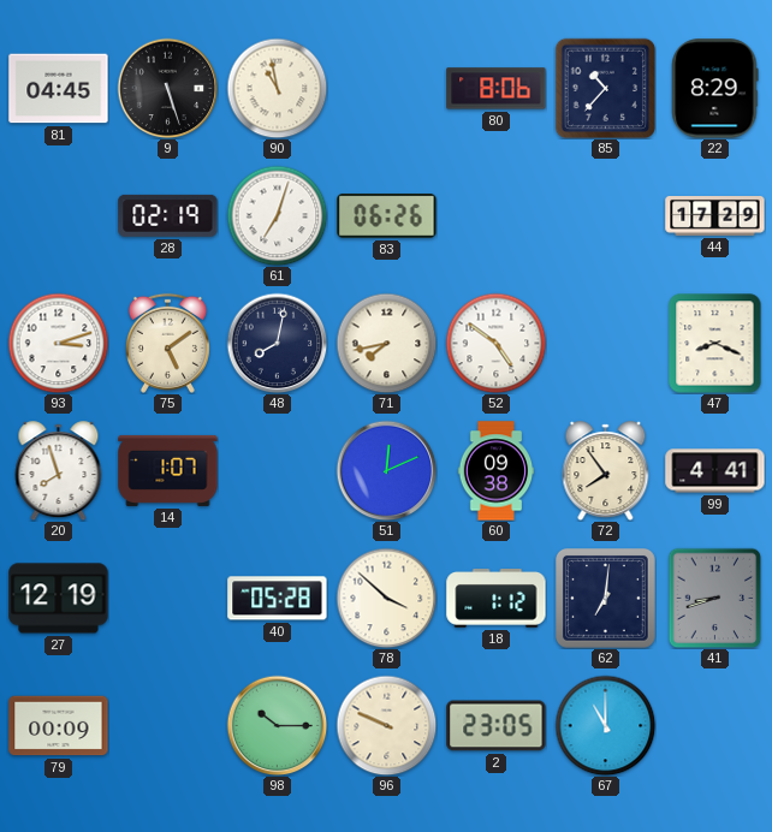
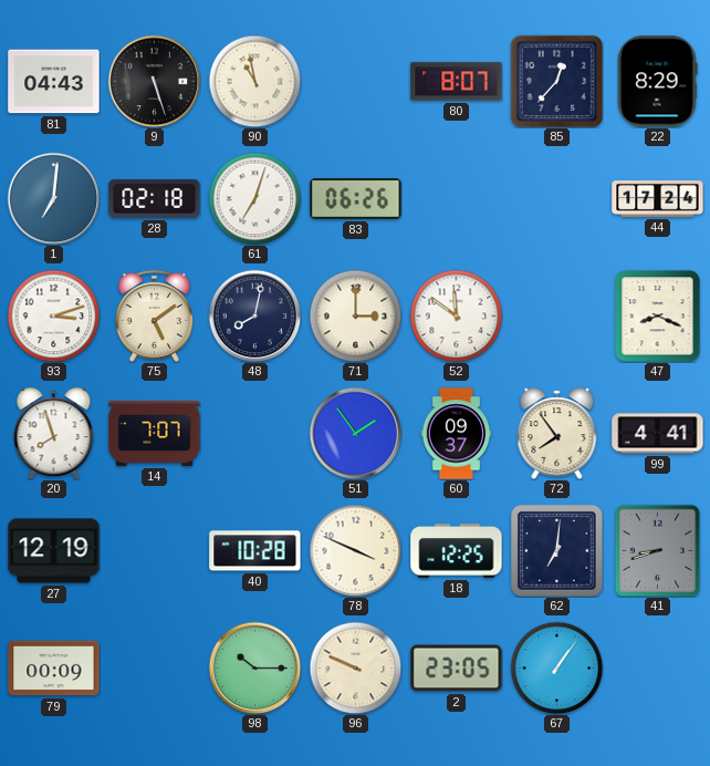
81: 04:45 -> 04:43
80: 8:06 -> 8:07
85: 10:37 -> 12:37
1: none -> 7:01
28: 02:19 -> 02:18
44: 17:29 -> 17:24
71: 7:43 -> 3:00
52: 4:51 -> 11:51
14: 1:07 -> 7:07
51: 12:11 -> 1:54
60: 09:38 -> 09:37
40: 05:28 -> 10:28
78: 3:52 -> 3:49
18: 1:12 -> 12:25
67: 11:00 -> 1:06
